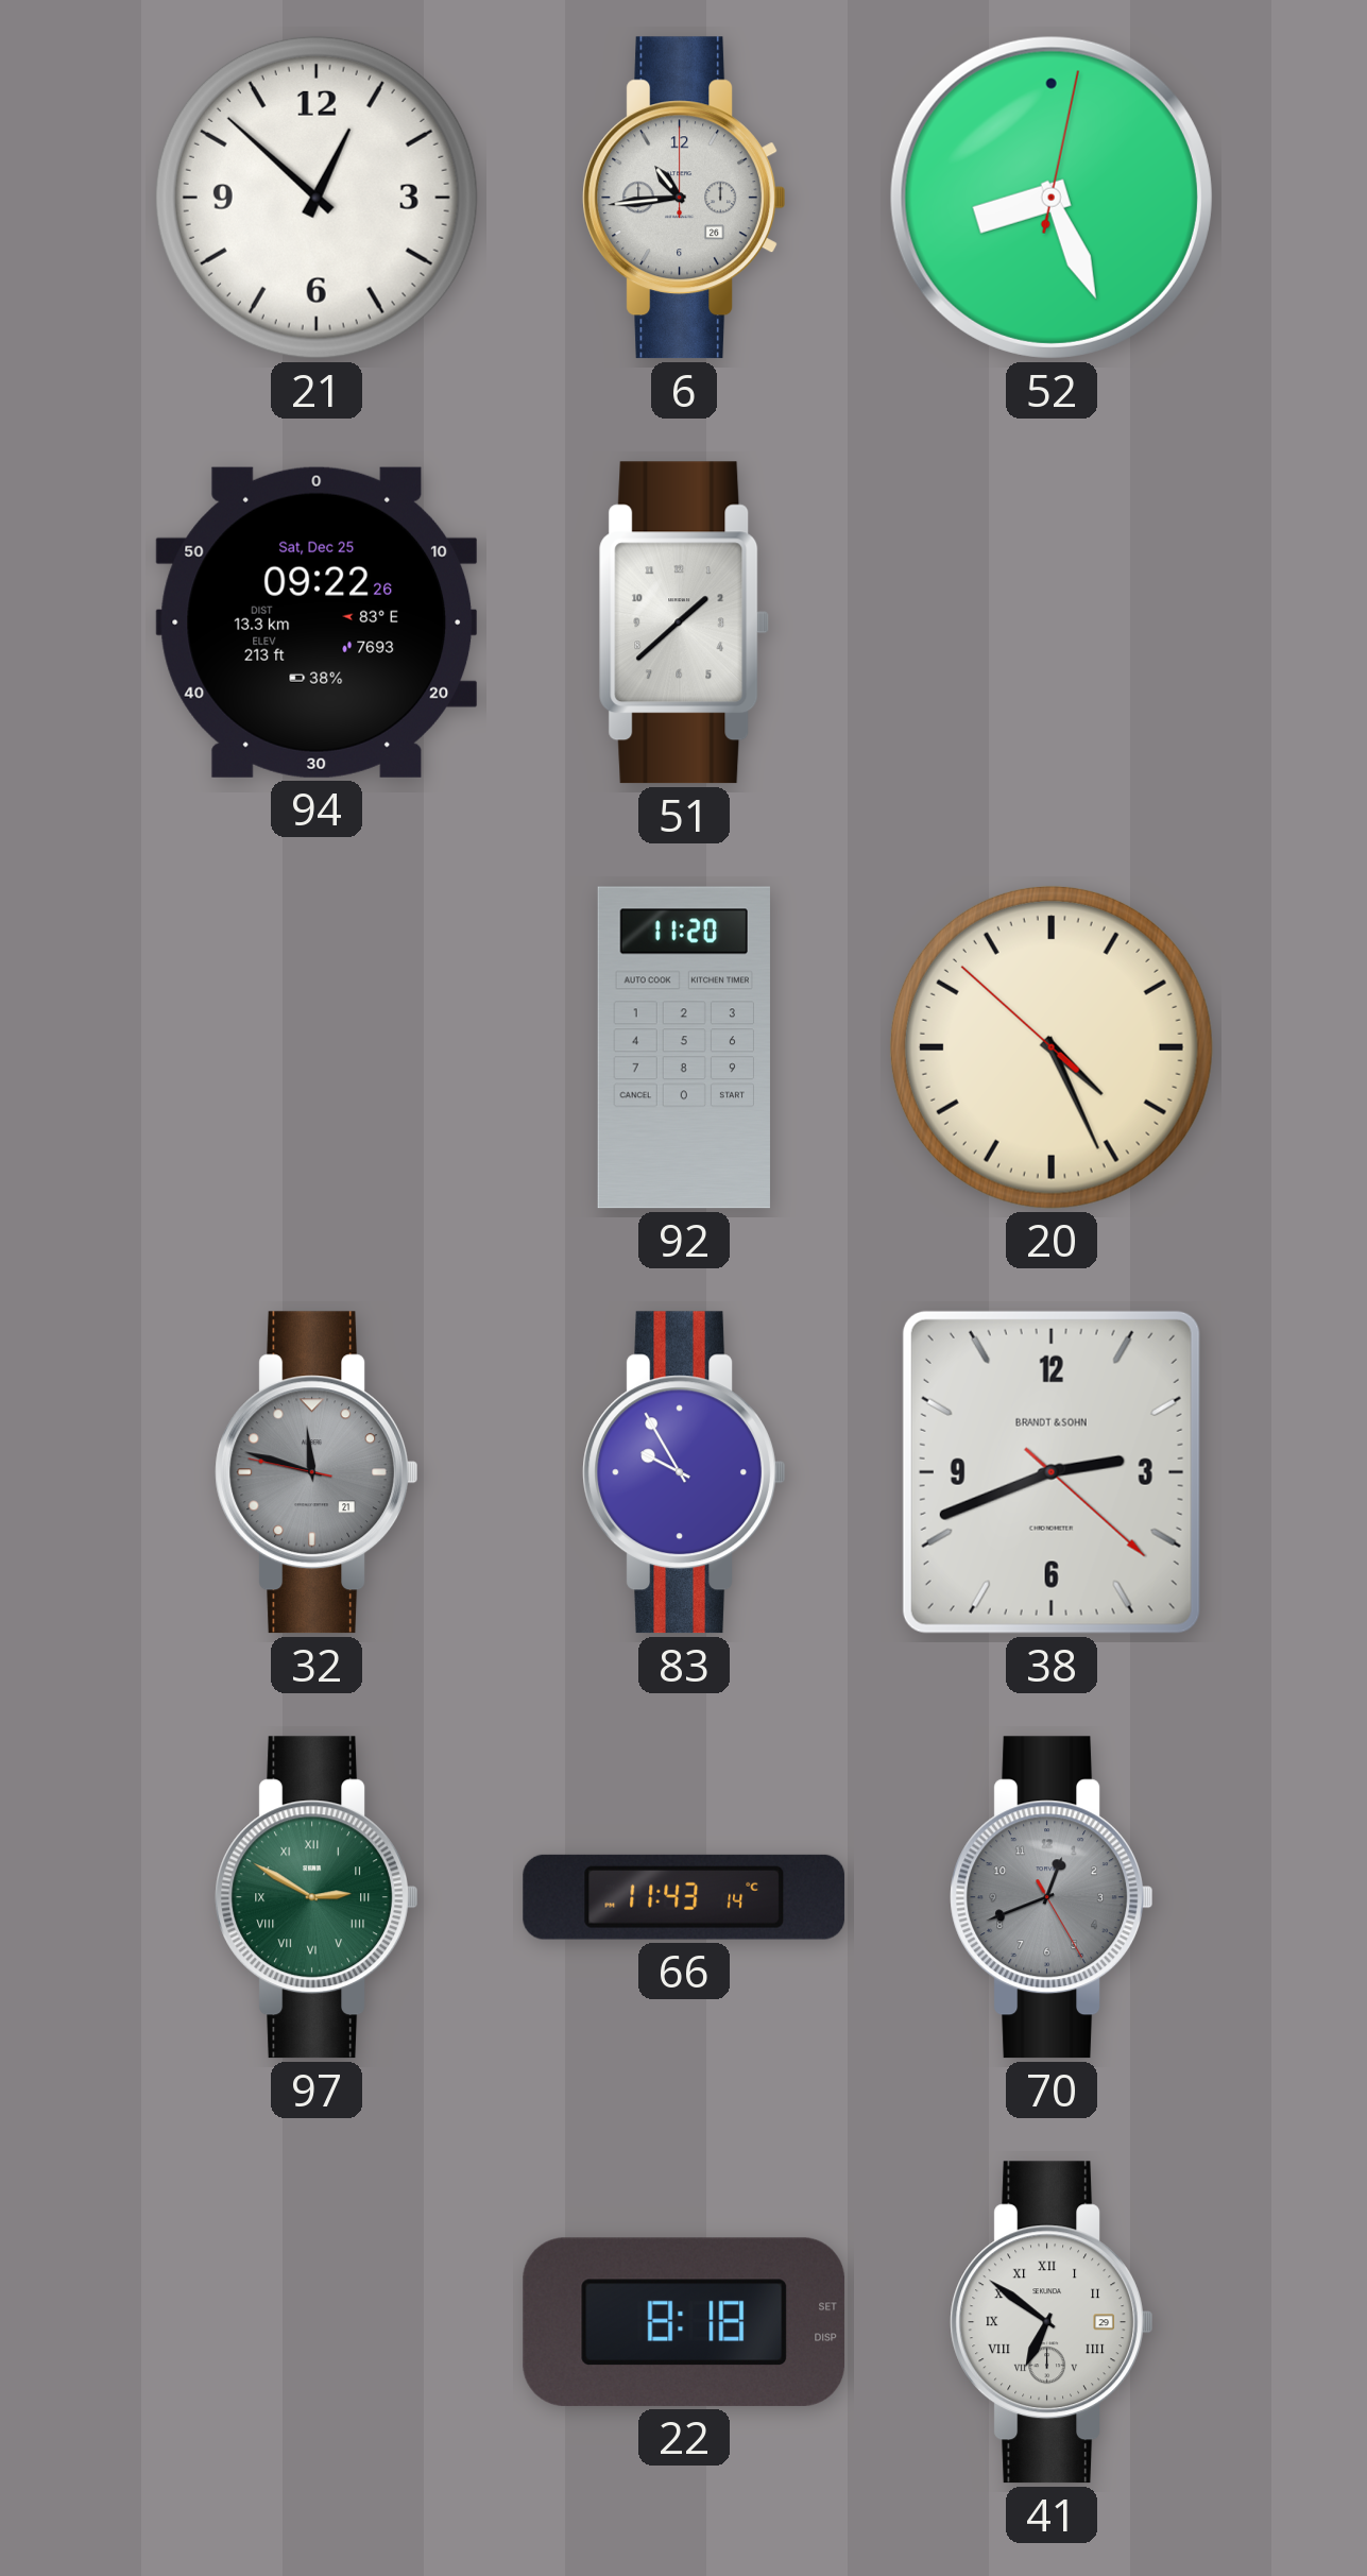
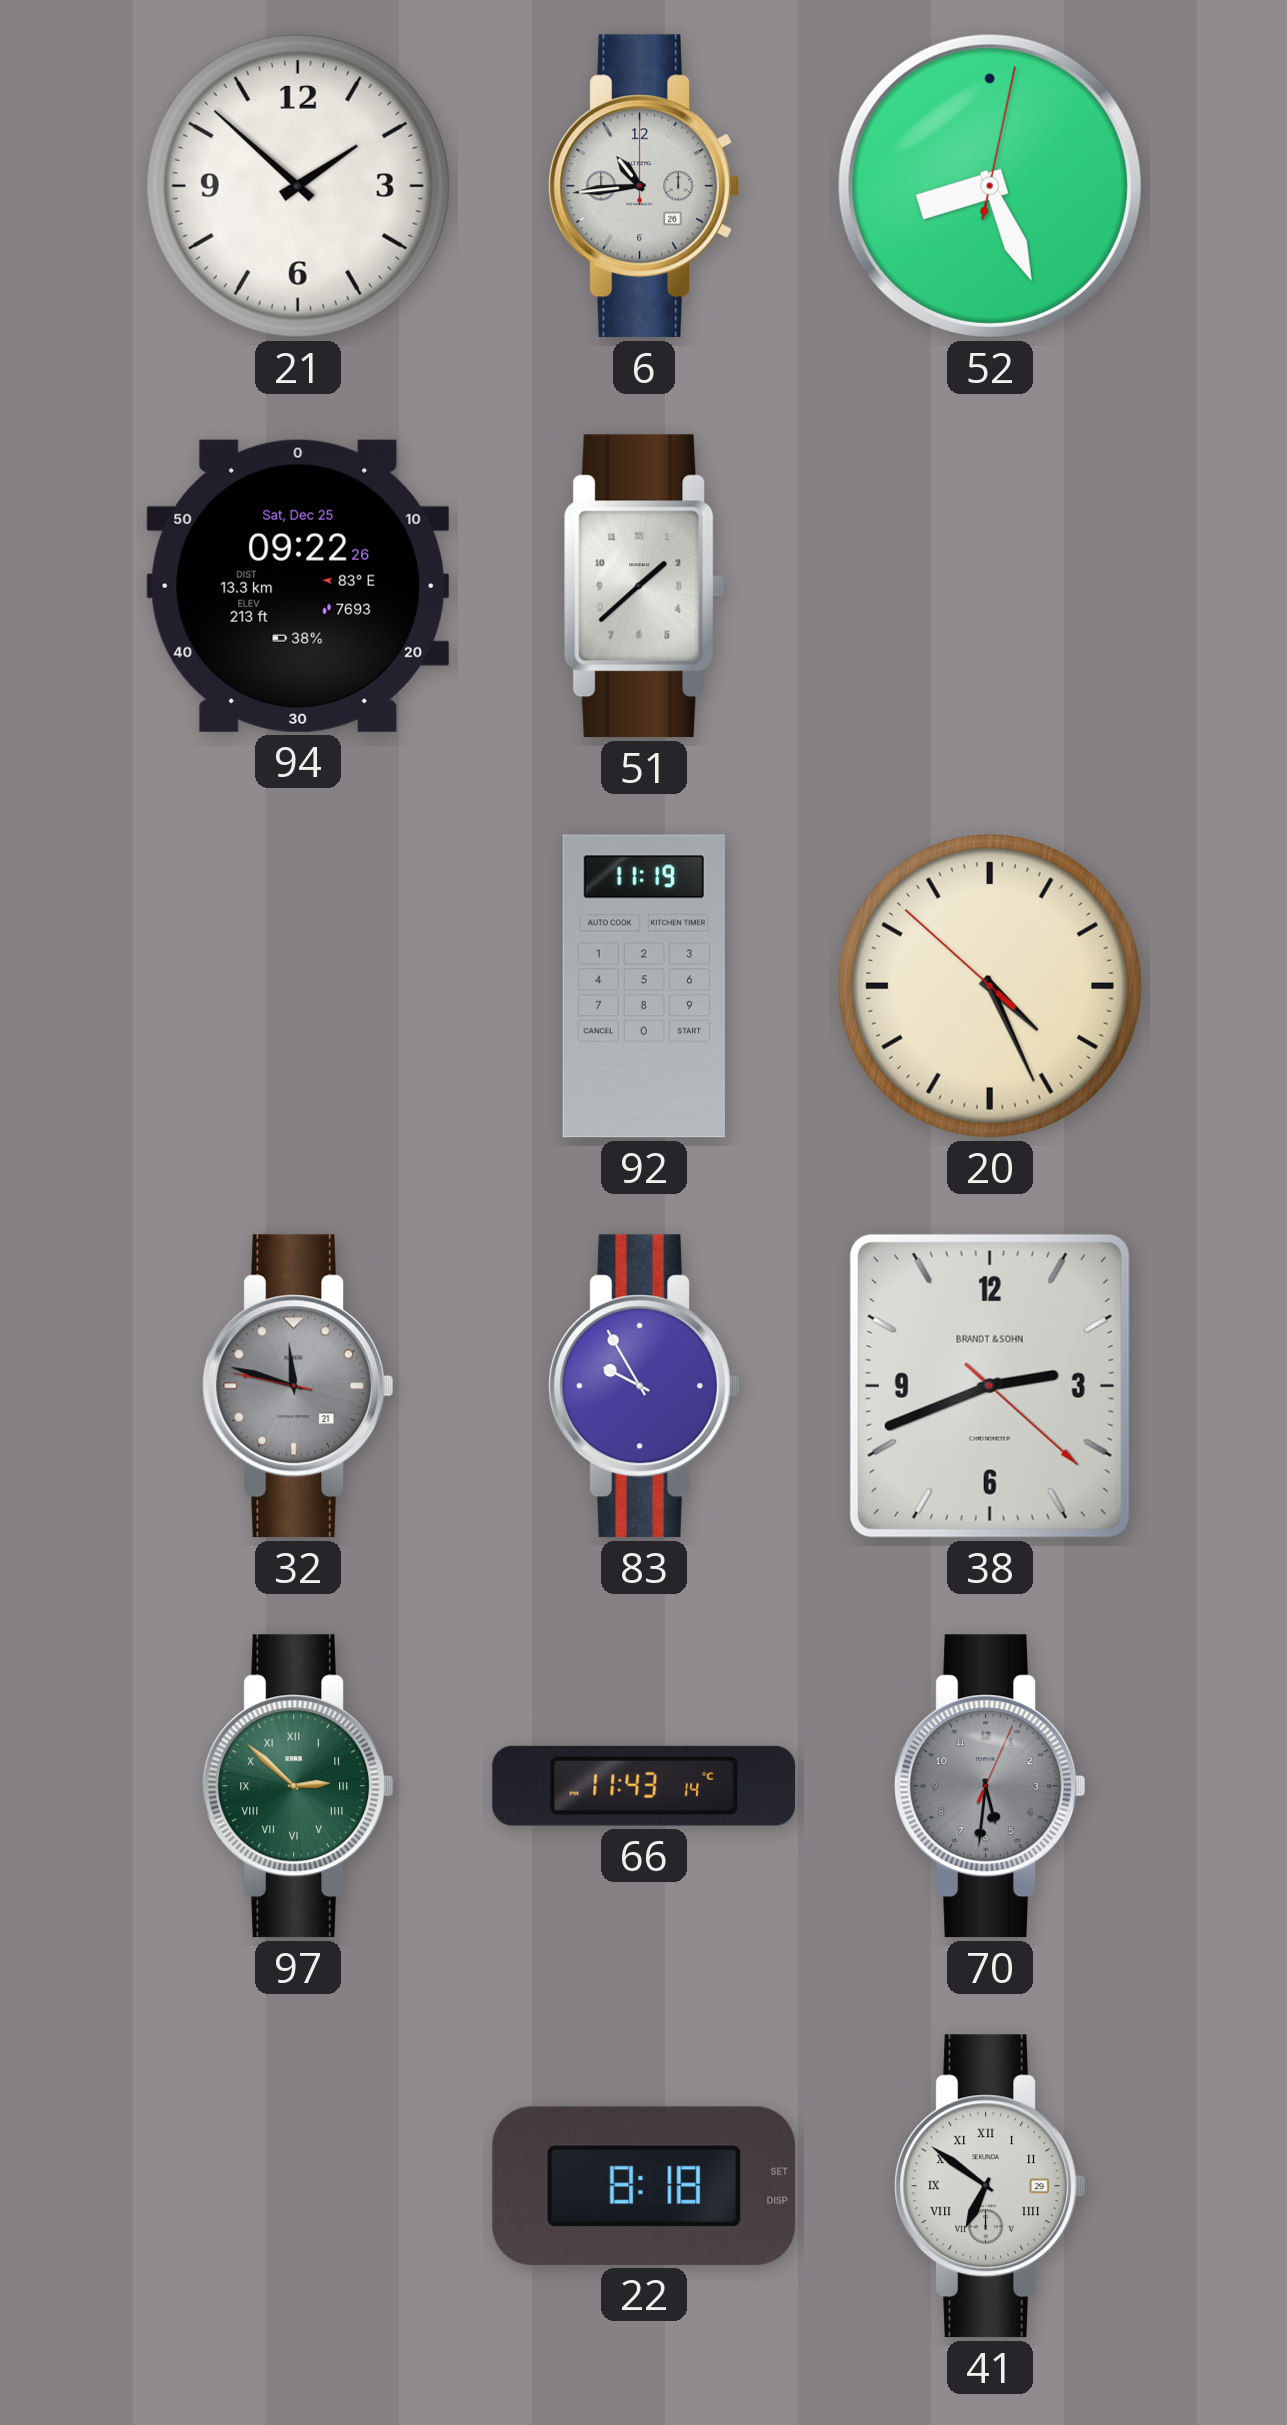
21: 12:52 -> 1:52
92: 11:20 -> 11:19
97: 2:50 -> 2:52
70: 12:41 -> 5:31
